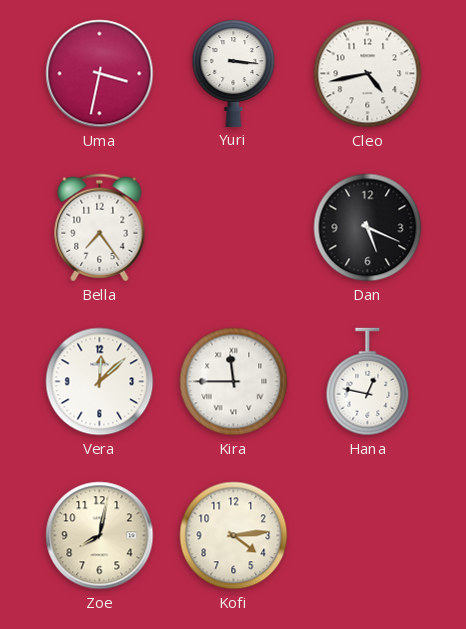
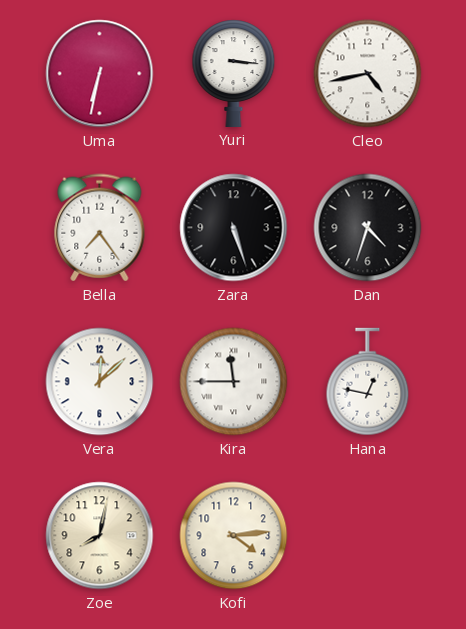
Uma: 3:32 -> 6:32
Zara: none -> 5:27
Dan: 5:19 -> 4:33
